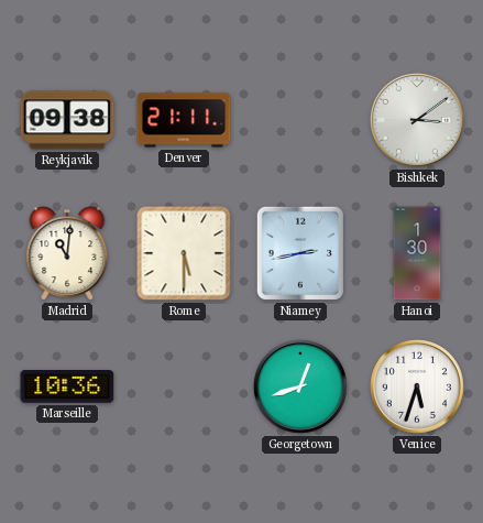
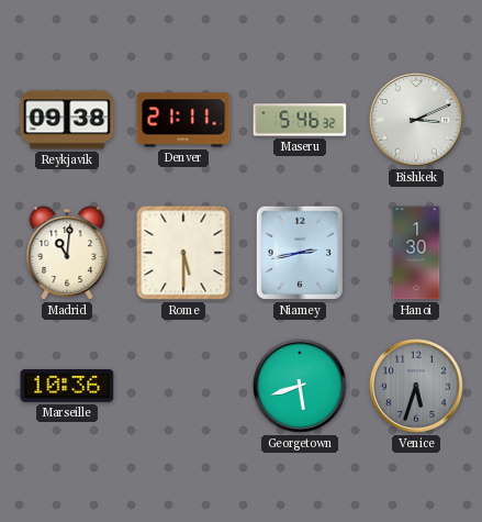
Maseru: none -> 5:46
Bishkek: 3:09 -> 3:11
Georgetown: 12:42 -> 5:42
Venice dial: white -> grey
